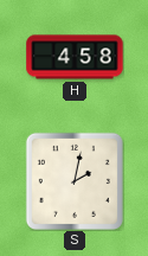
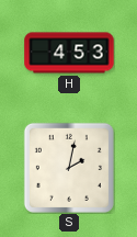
H: 4:58 -> 4:53
